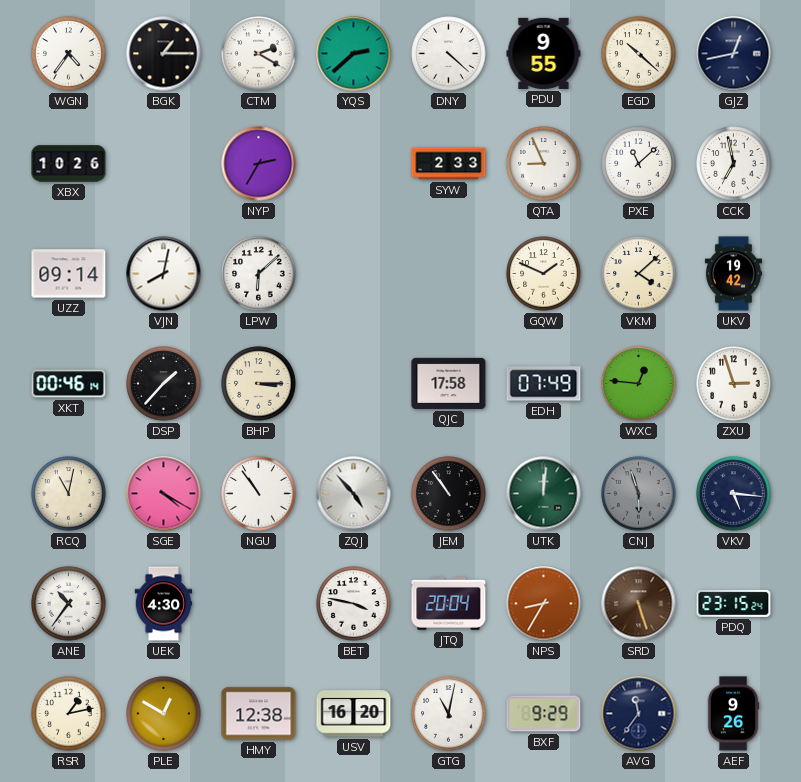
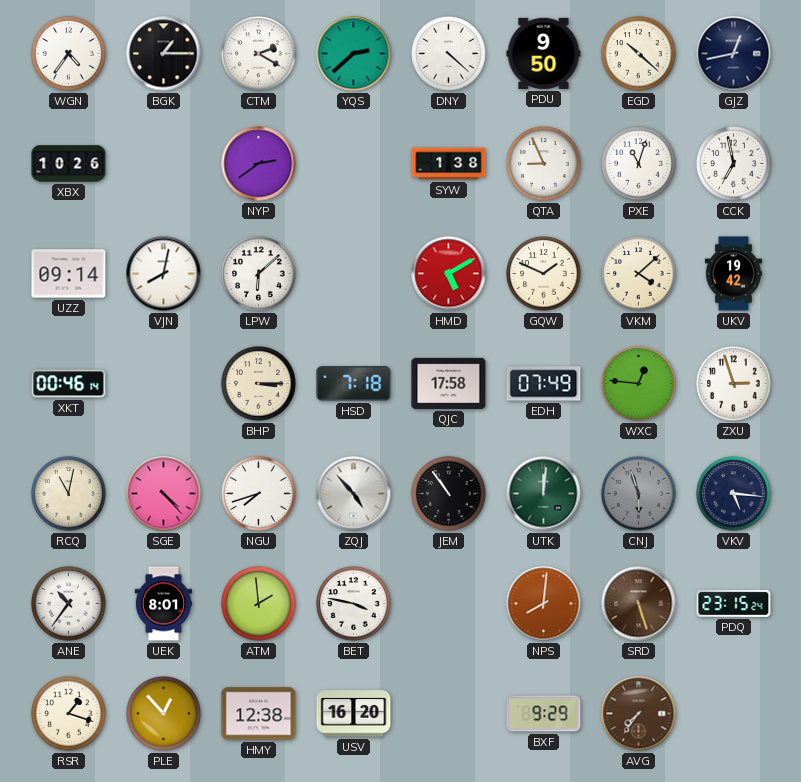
PDU: 9:55 -> 9:50
NYP: 2:35 -> 2:39
SYW: 2:33 -> 1:38
PXE: 11:08 -> 11:03
HMD: none -> 5:10
DSP: 1:37 -> none
HSD: none -> 7:18
SGE: 4:20 -> 4:23
NGU: 10:54 -> 7:42
UEK: 4:30 -> 8:01
ATM: none -> 1:59
JTQ: 20:04 -> none
NPS: 8:35 -> 8:01
RSR: 1:13 -> 1:18
PLE: 12:50 -> 12:53
GTG: 11:02 -> none
AVG: 11:36 -> 7:36
AVG dial: navy -> brown
AEF: 9:26 -> none
